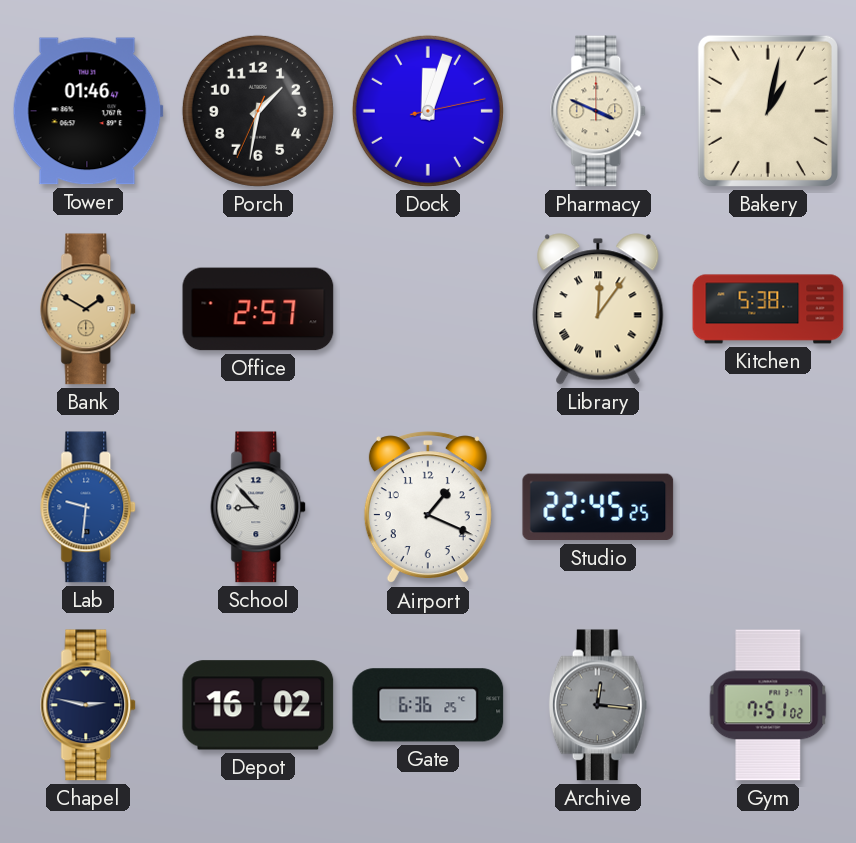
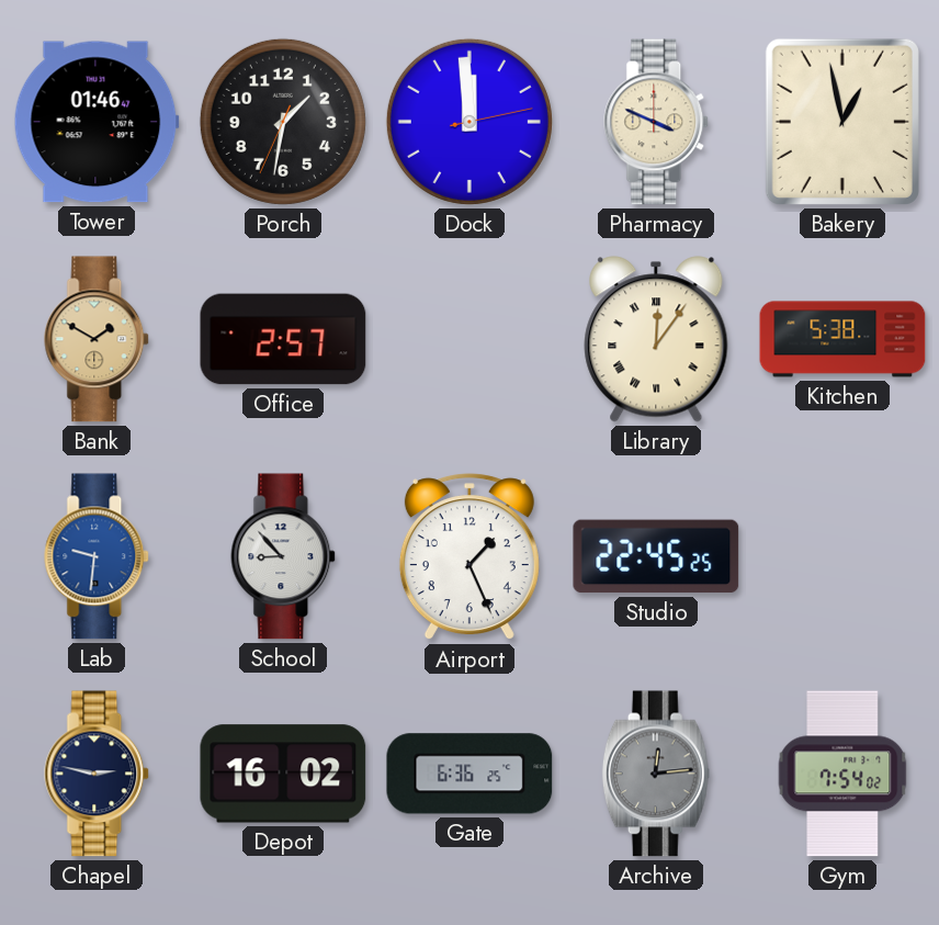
Dock: 12:03 -> 11:59
Bakery: 1:02 -> 12:58
Airport: 1:19 -> 1:26
Archive: 12:16 -> 12:14
Gym: 7:51 -> 7:54
